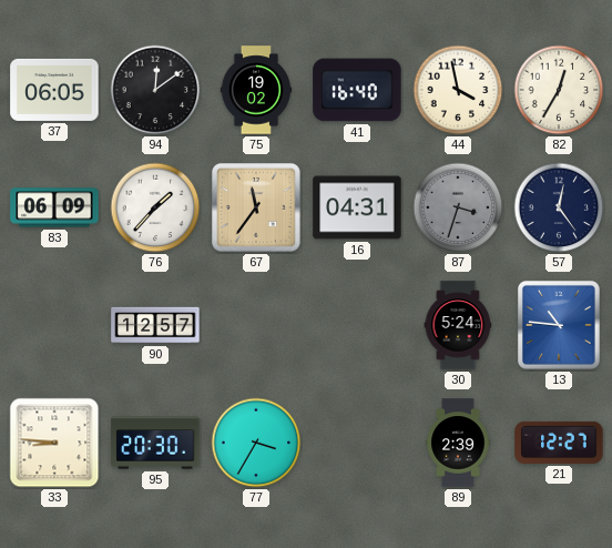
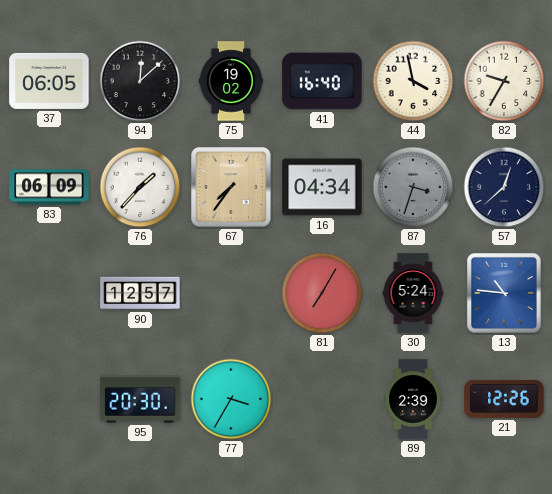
94: 12:09 -> 12:08
82: 12:35 -> 9:35
67: 11:36 -> 7:36
16: 04:31 -> 04:34
57: 12:24 -> 12:38
81: none -> 7:05
33: 8:46 -> none
21: 12:27 -> 12:26
